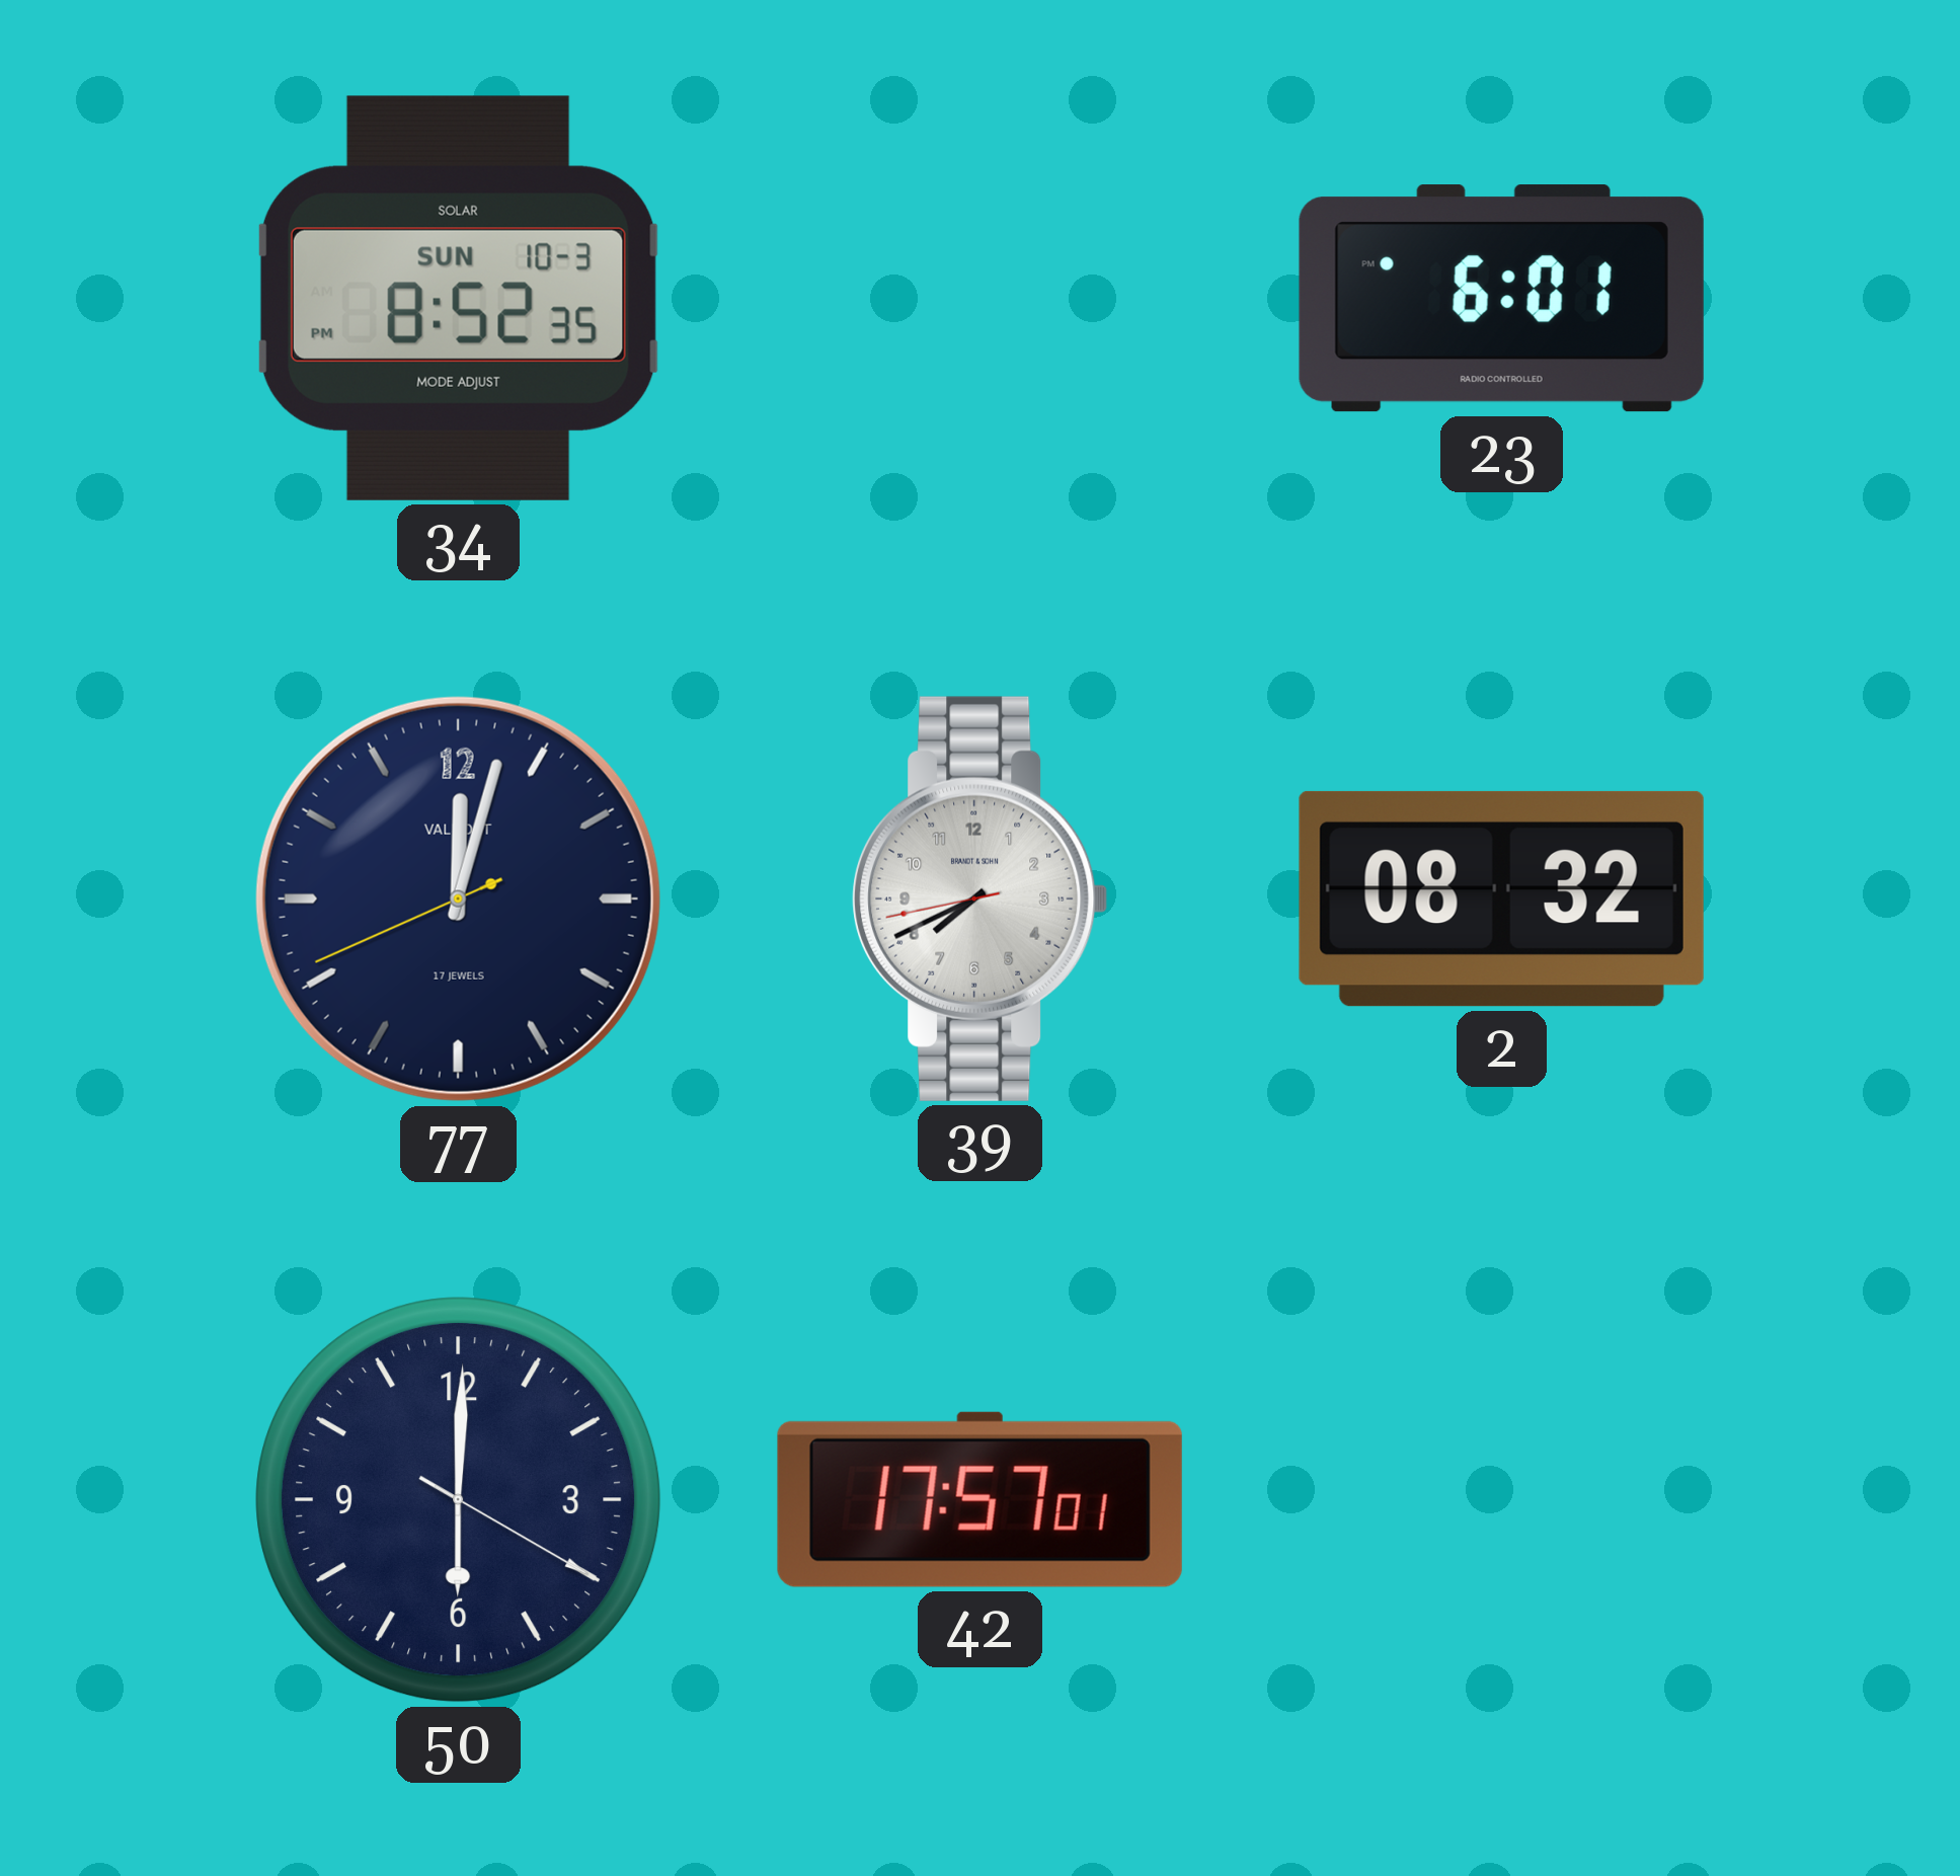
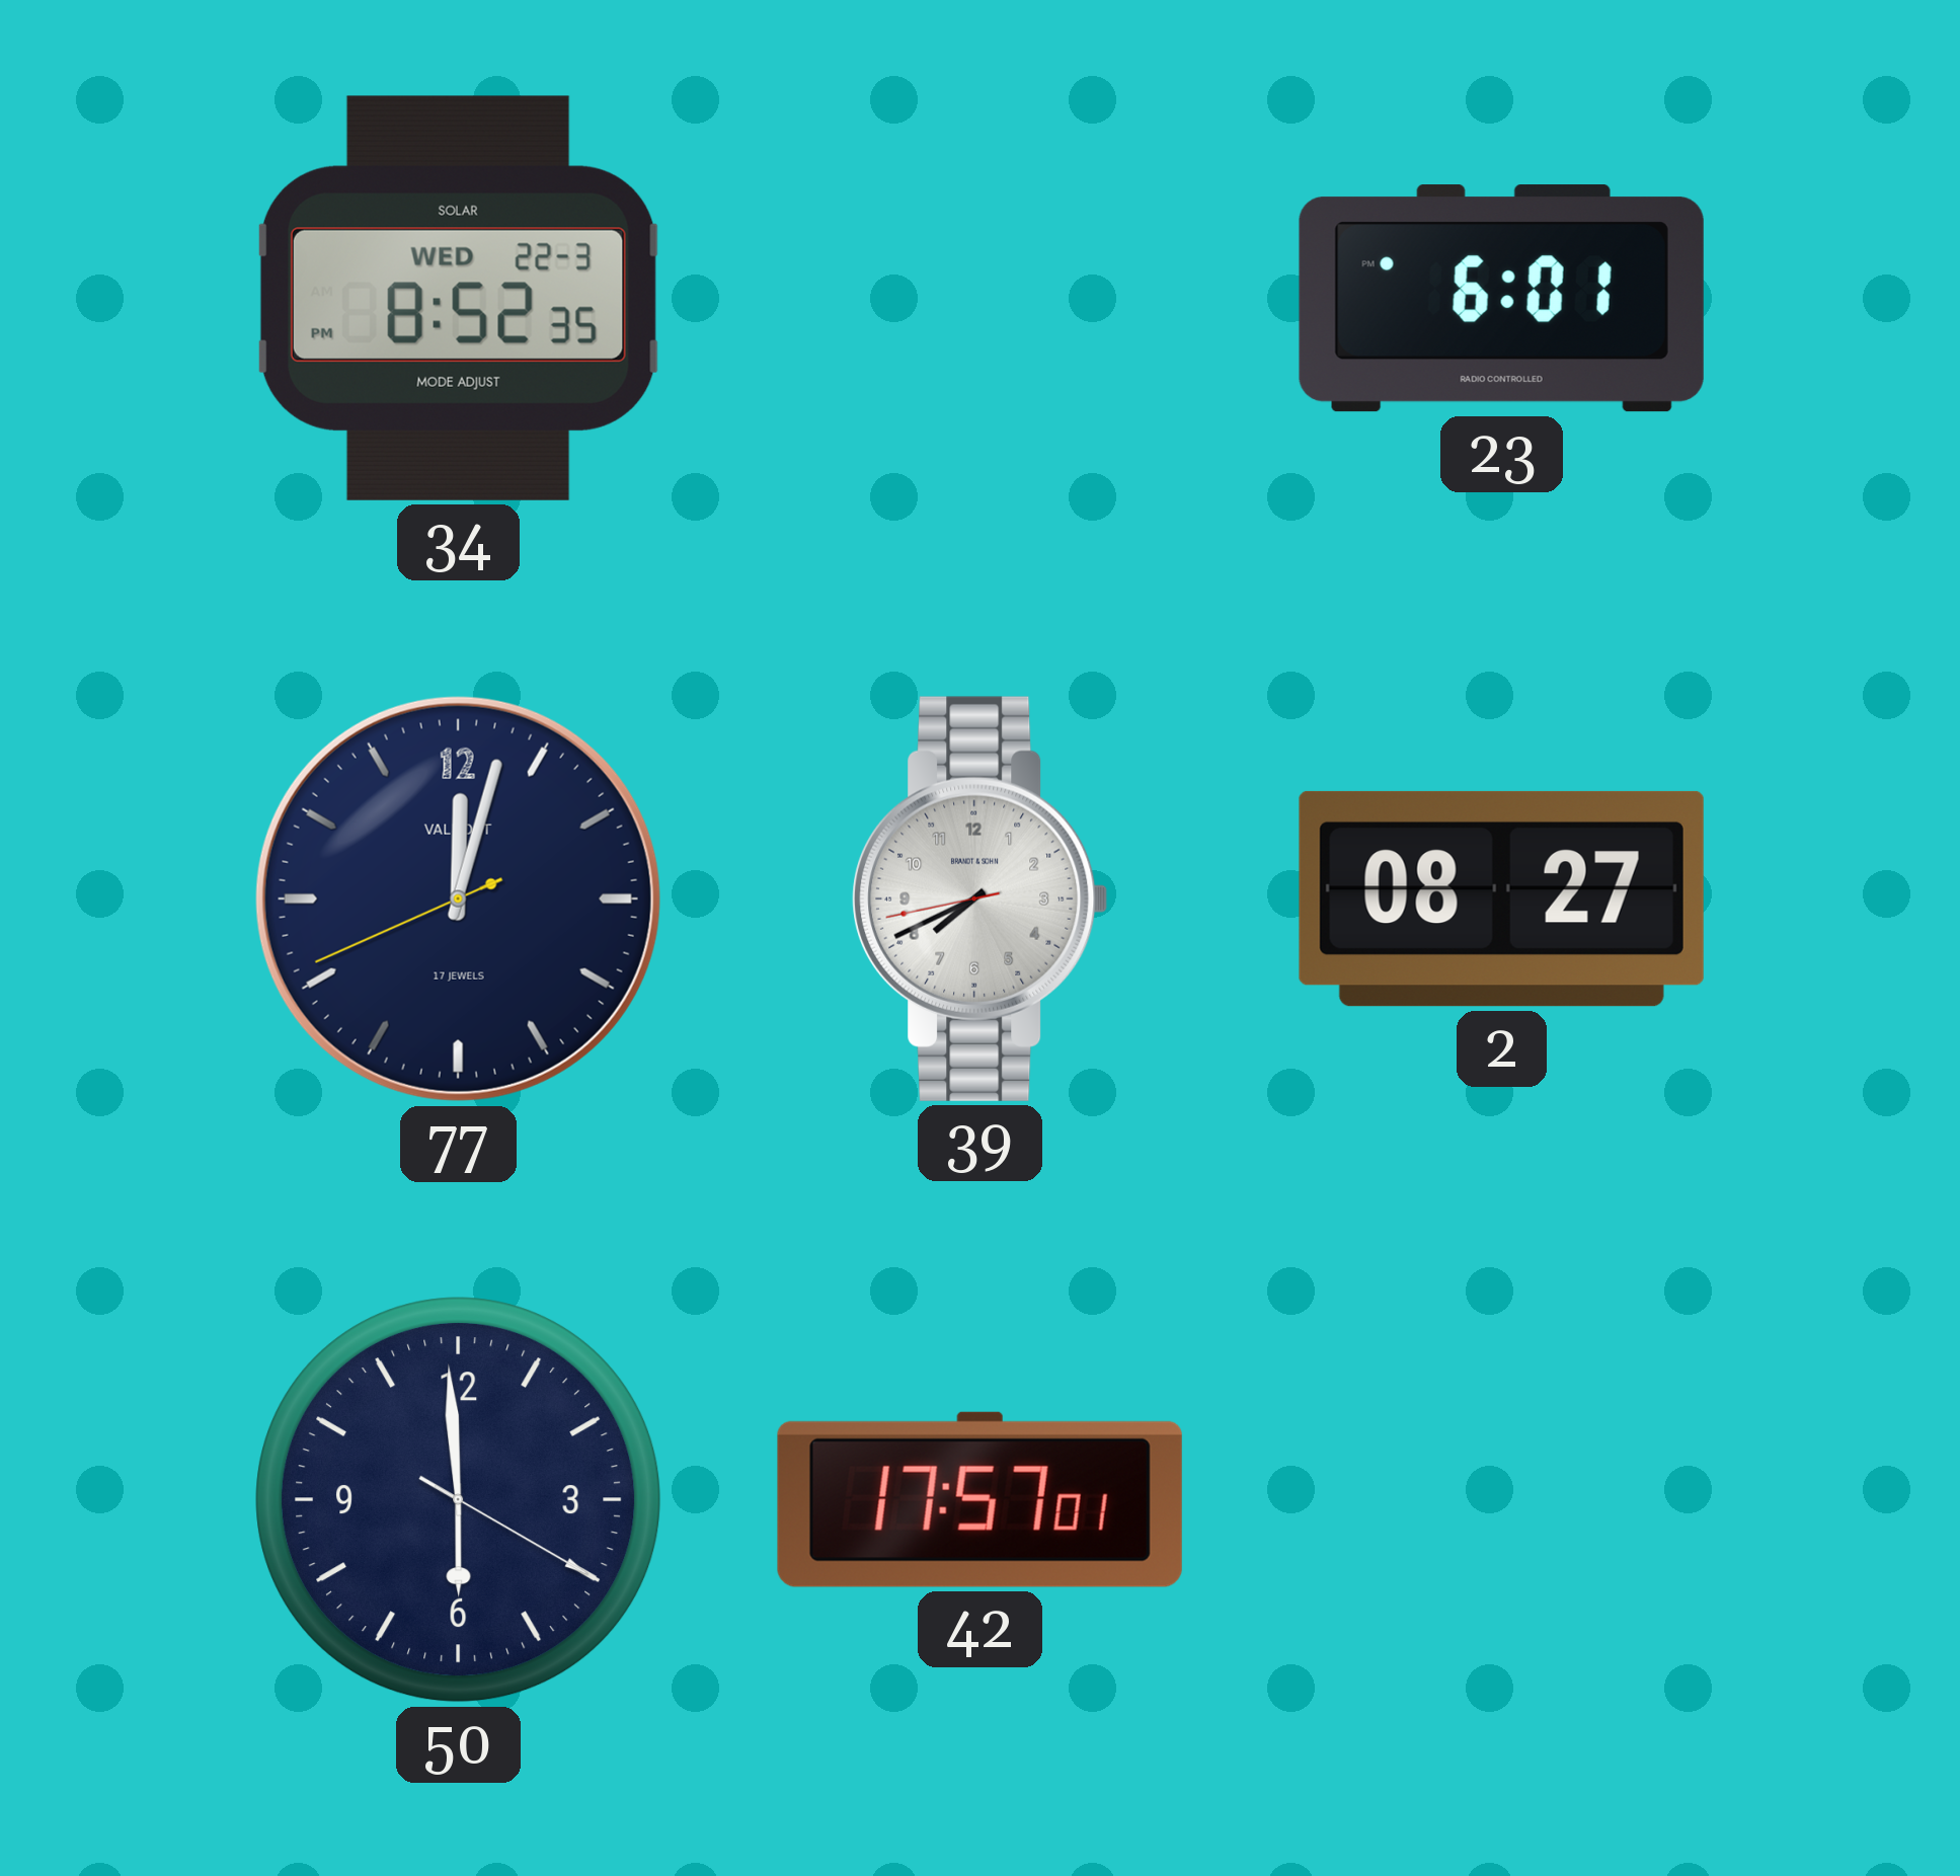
34 date: SUN 10-3 -> WED 22-3
2: 08:32 -> 08:27
50: 6:00 -> 5:59
